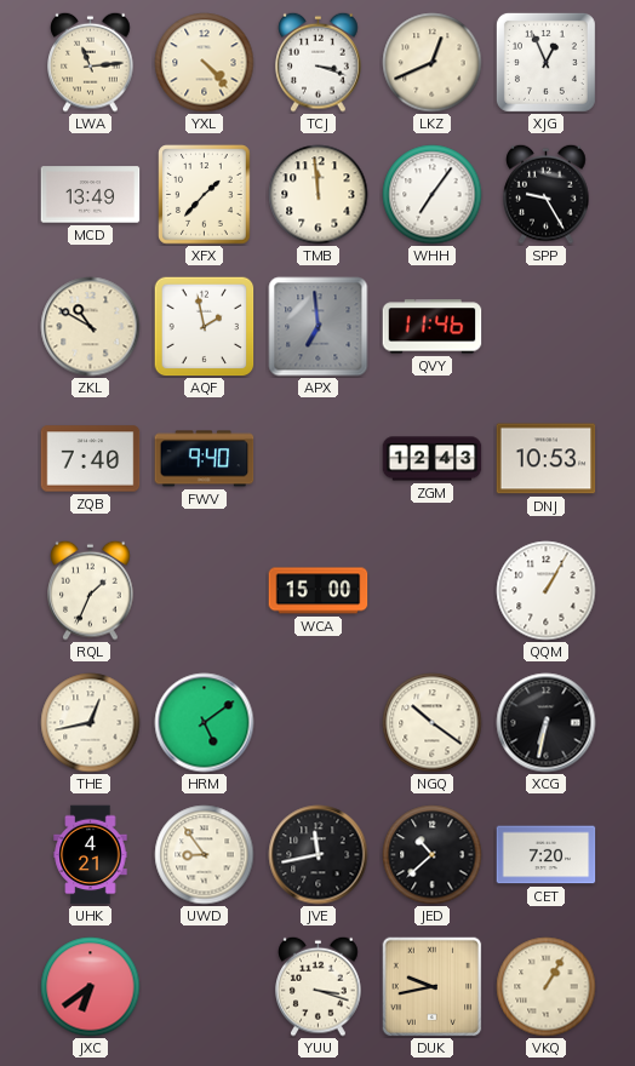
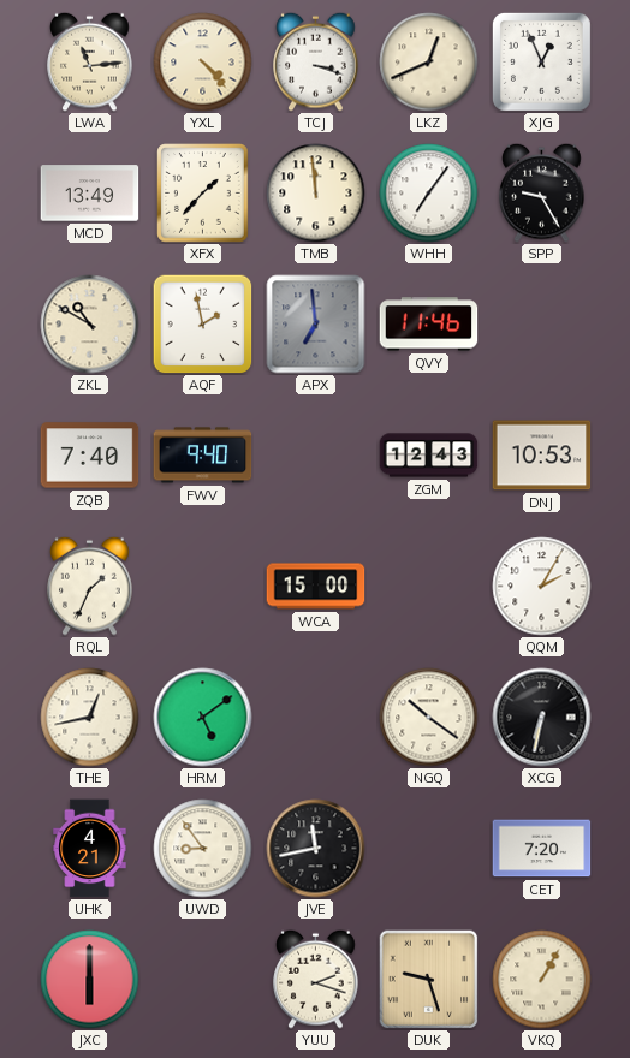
QQM: 1:05 -> 2:05
JED: 10:38 -> none
JXC: 6:39 -> 6:00
YUU: 3:18 -> 2:18
DUK: 9:43 -> 9:27
